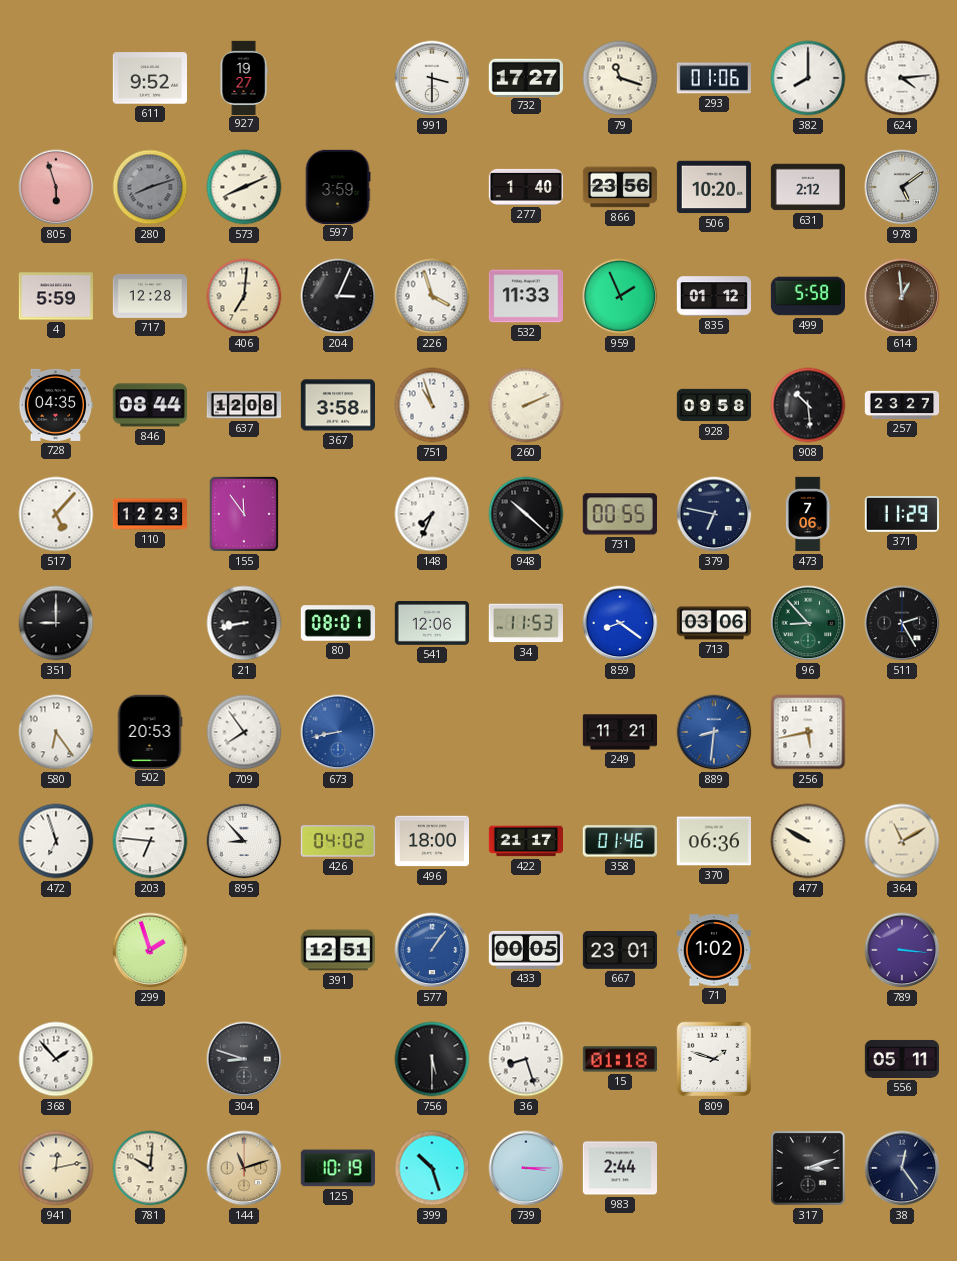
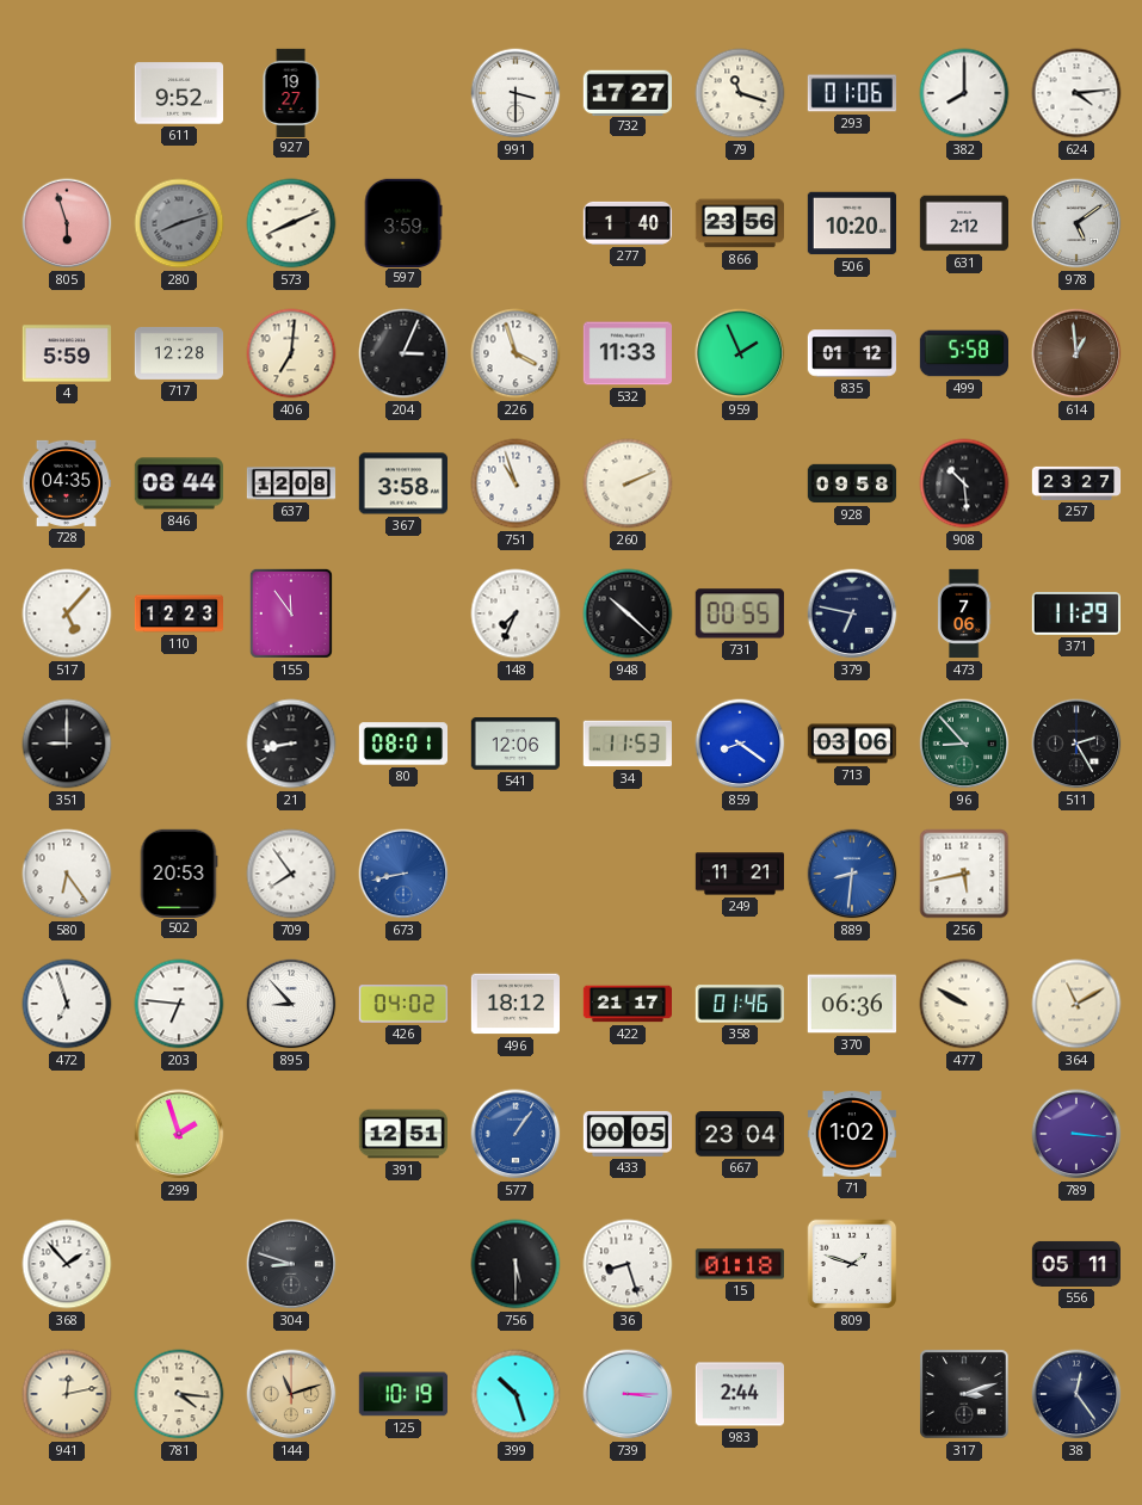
496: 18:00 -> 18:12
667: 23:01 -> 23:04
781: 10:01 -> 4:16
